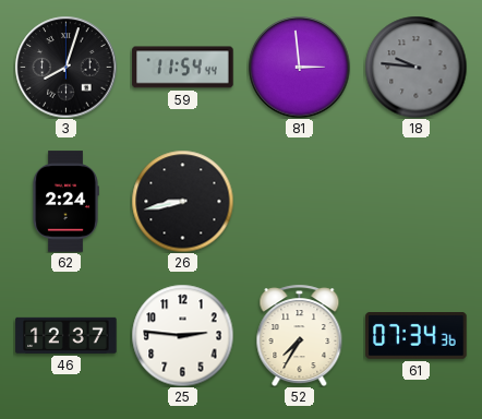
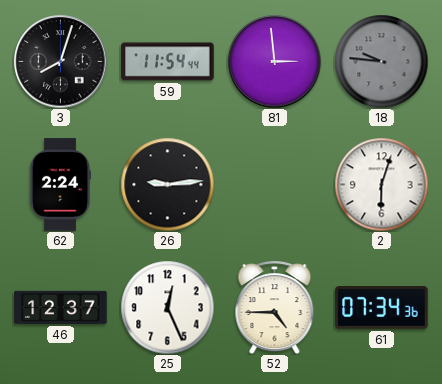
26: 8:43 -> 9:14
2: none -> 6:03
25: 2:46 -> 12:26
52: 7:35 -> 4:45
